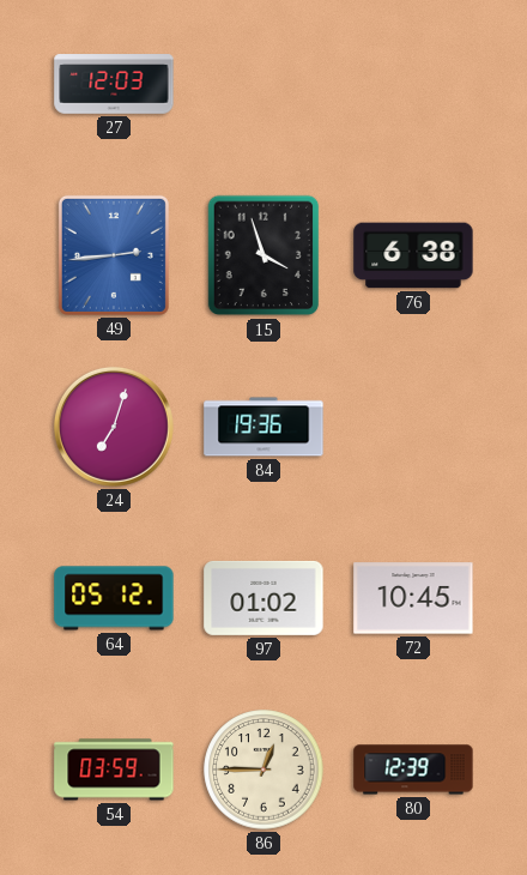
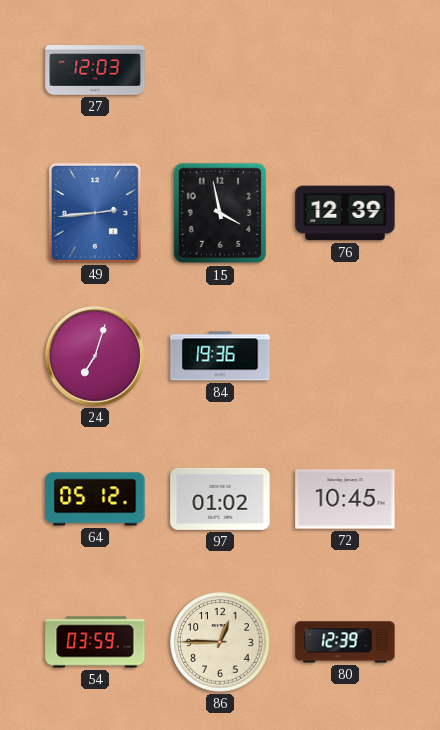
15: 3:57 -> 3:58
76: 6:38 -> 12:39
